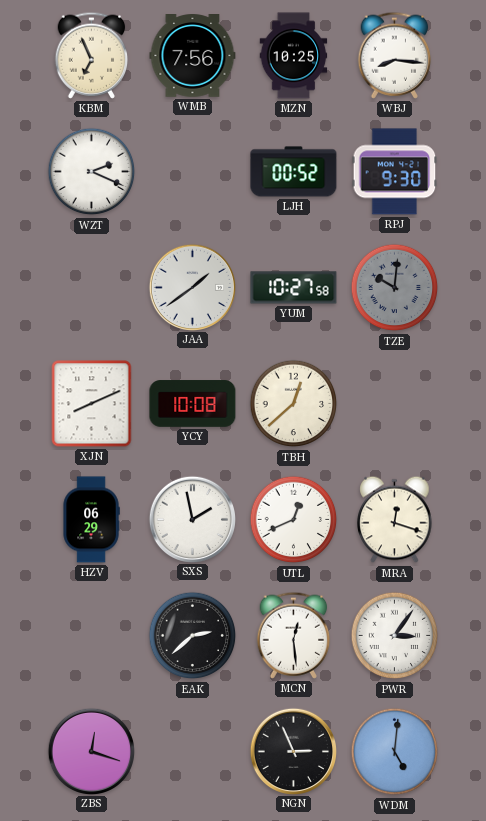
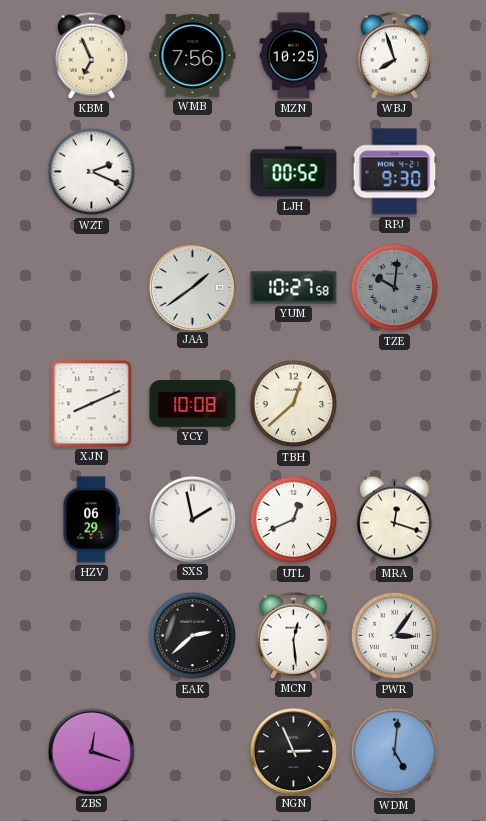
WBJ: 8:16 -> 7:57
